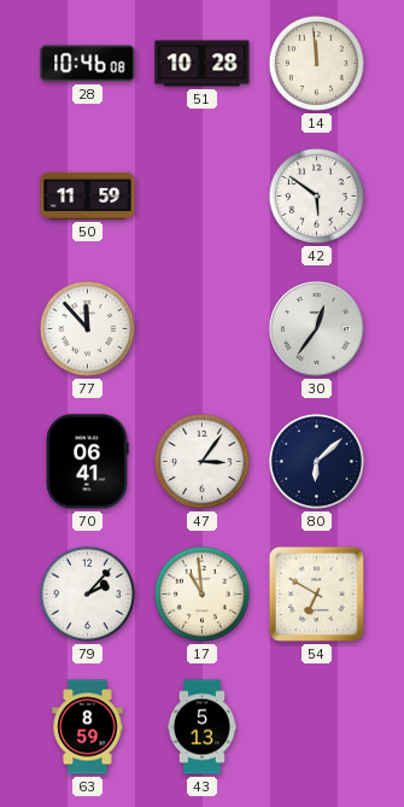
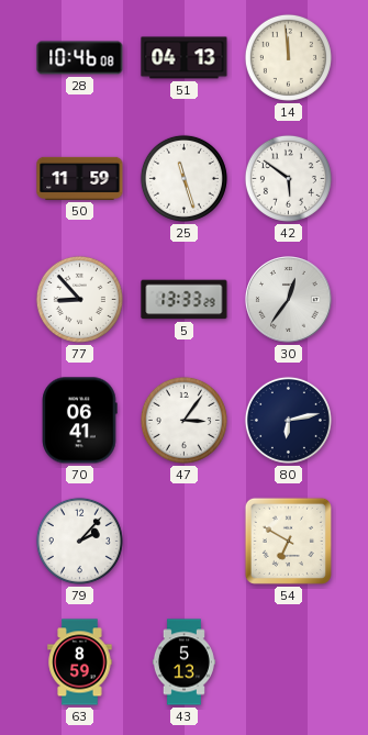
51: 10:28 -> 04:13
25: none -> 11:27
77: 11:53 -> 8:53
5: none -> 13:33
80: 6:08 -> 6:13
17: 10:59 -> none
